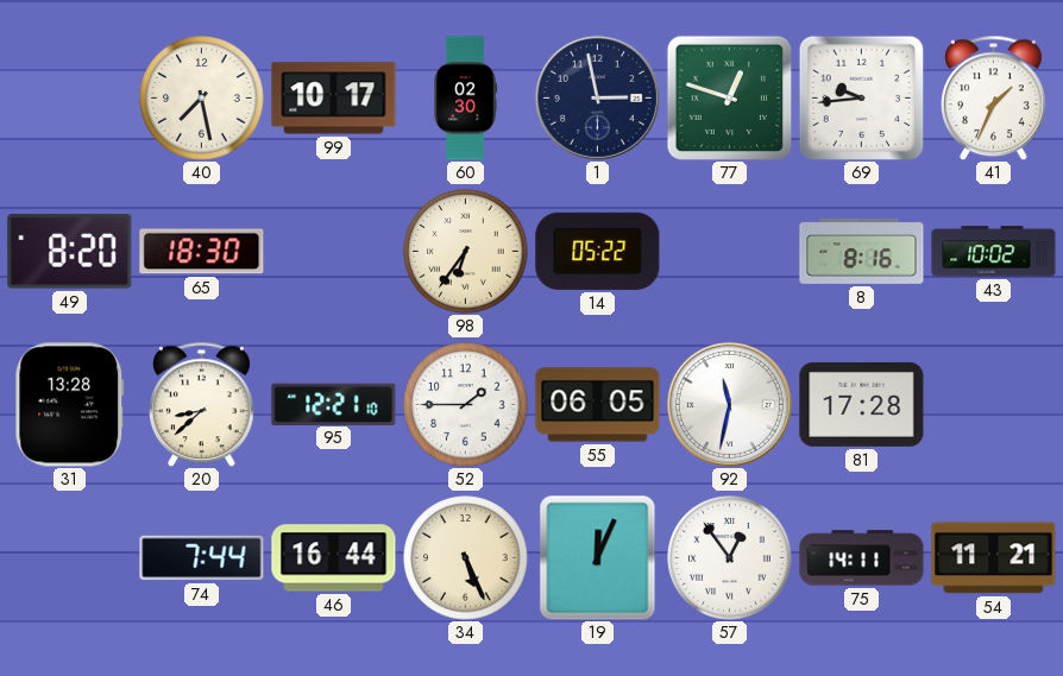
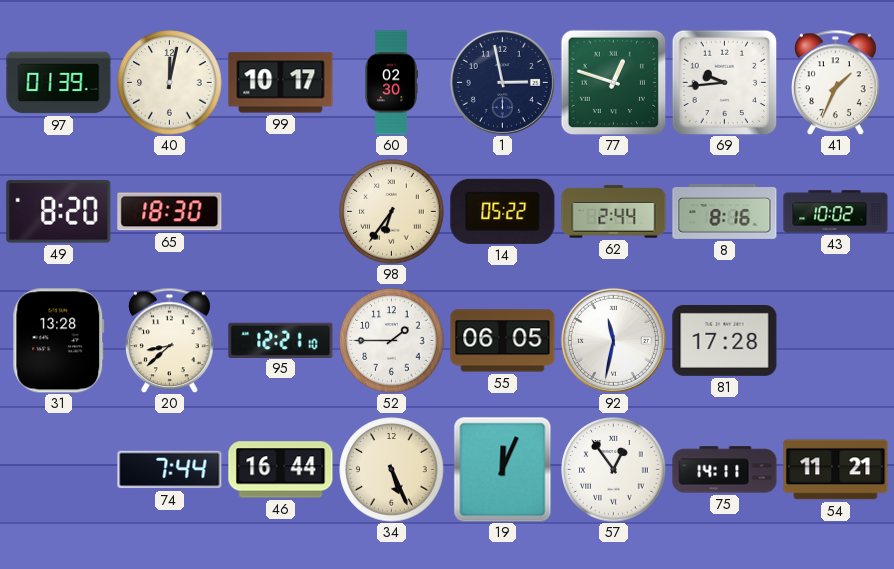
97: none -> 01:39
40: 7:28 -> 12:02
62: none -> 2:44
